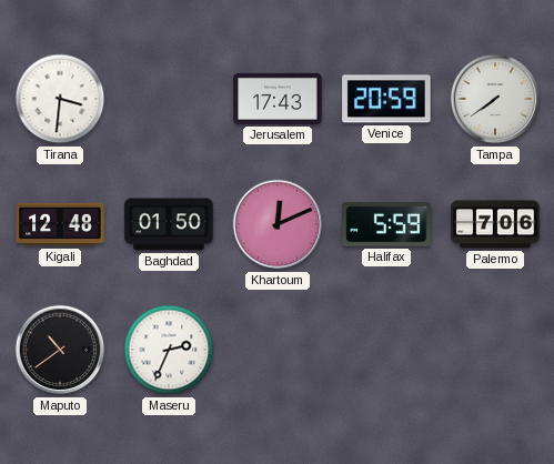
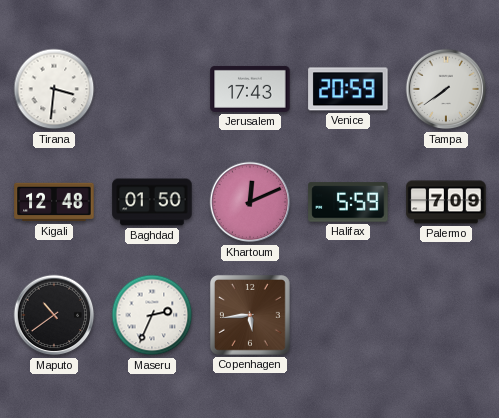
Palermo: 7:06 -> 7:09
Copenhagen: none -> 5:44
